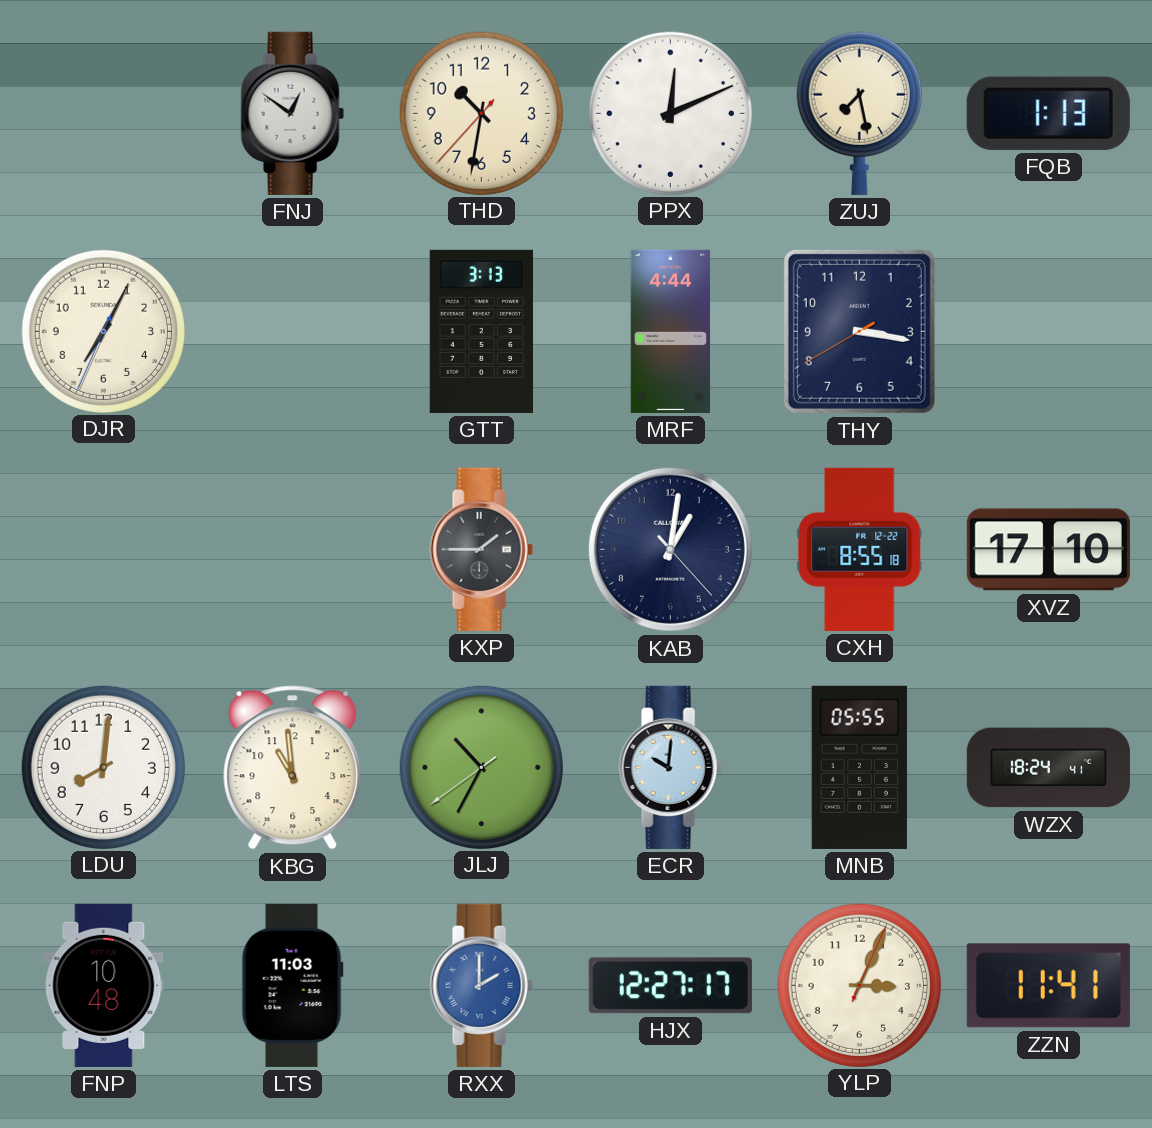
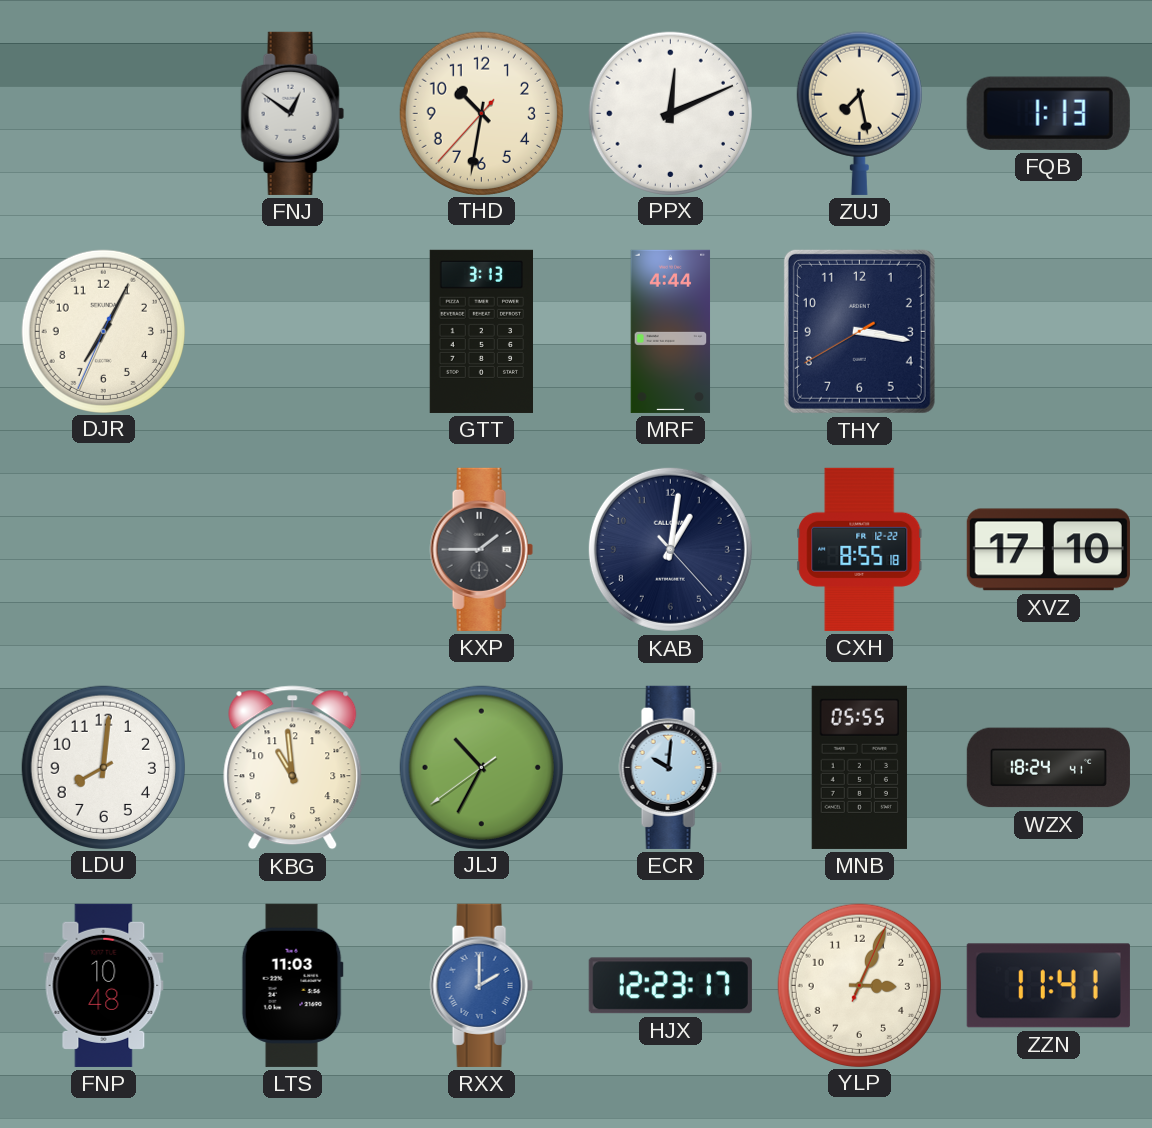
HJX: 12:27 -> 12:23
